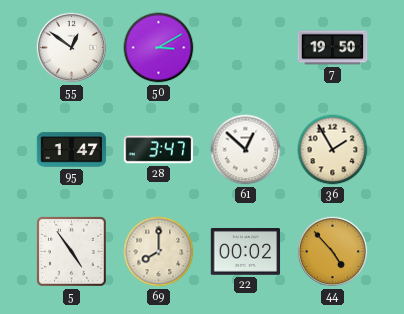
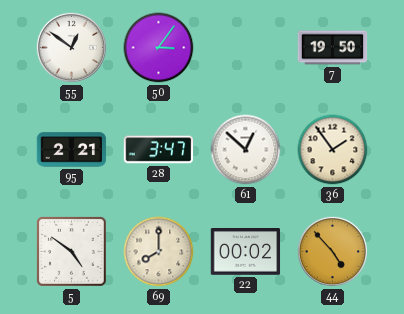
50: 3:10 -> 3:06
95: 1:47 -> 2:21
36: 1:55 -> 1:54
5: 4:54 -> 4:51
